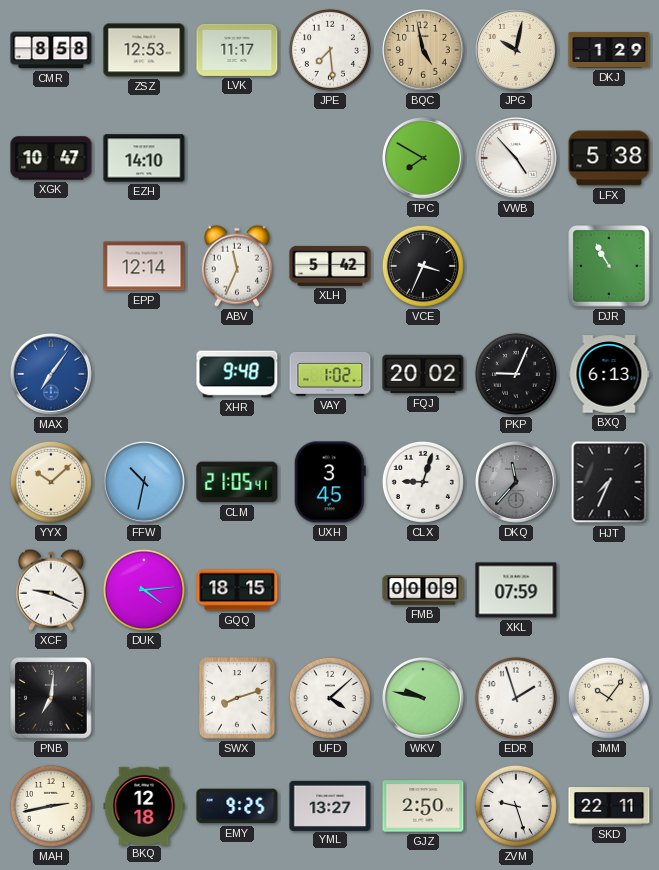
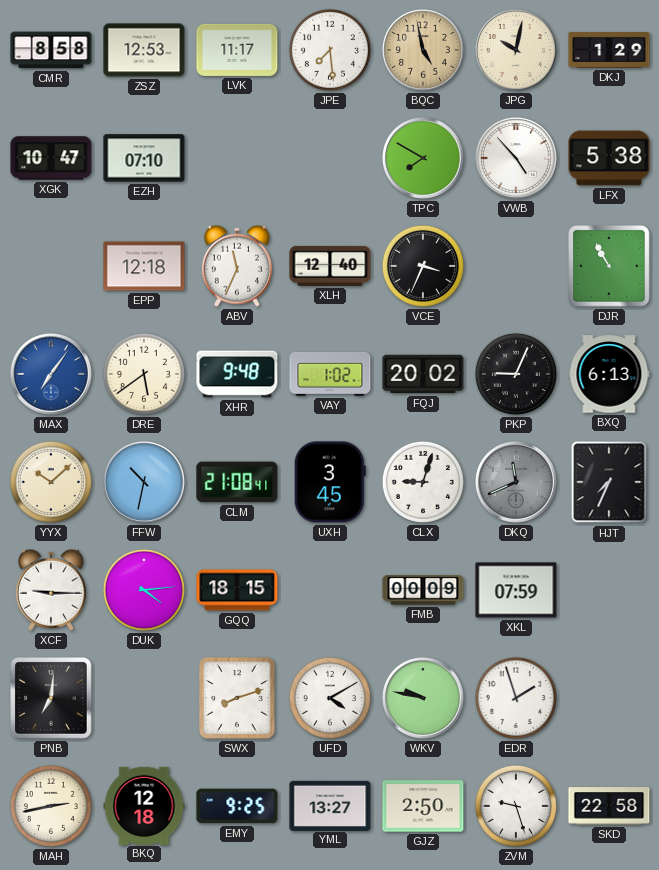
EZH: 14:10 -> 07:10
EPP: 12:14 -> 12:18
XLH: 5:42 -> 12:40
DRE: none -> 5:39
CLM: 21:05 -> 21:08
DKQ: 11:37 -> 11:41
XCF: 9:19 -> 9:15
UFD: 4:08 -> 4:10
JMM: 10:06 -> none
SKD: 22:11 -> 22:58
